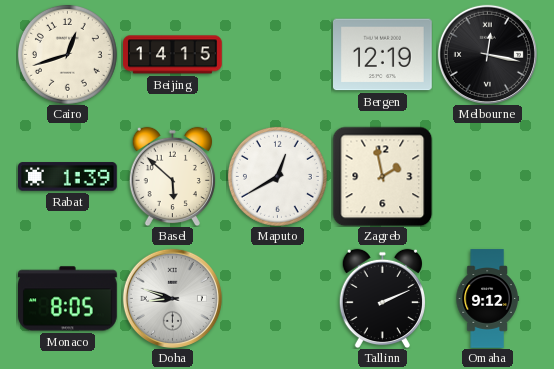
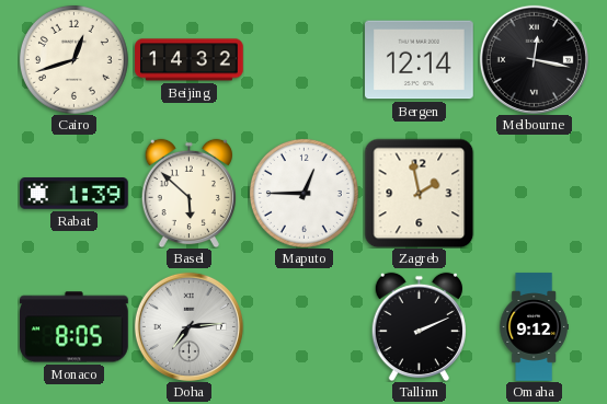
Beijing: 14:15 -> 14:32
Bergen: 12:19 -> 12:14
Maputo: 12:40 -> 12:45
Doha: 8:48 -> 7:14
